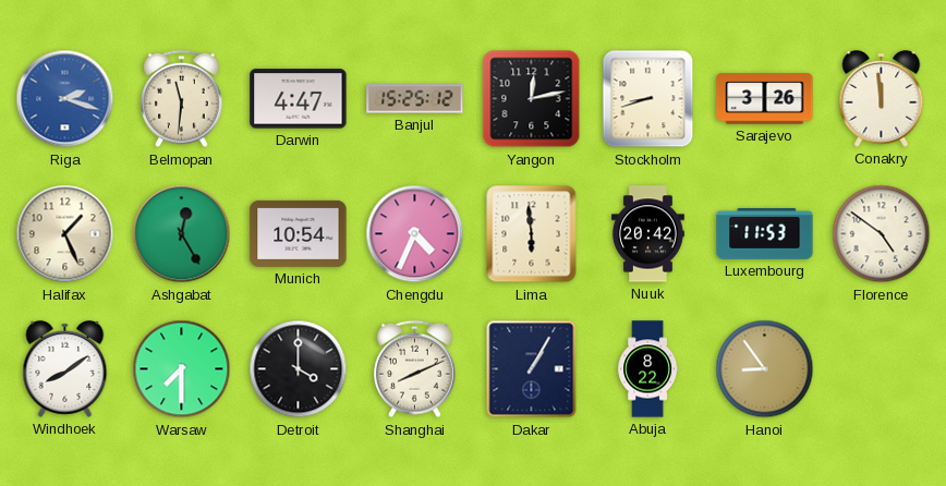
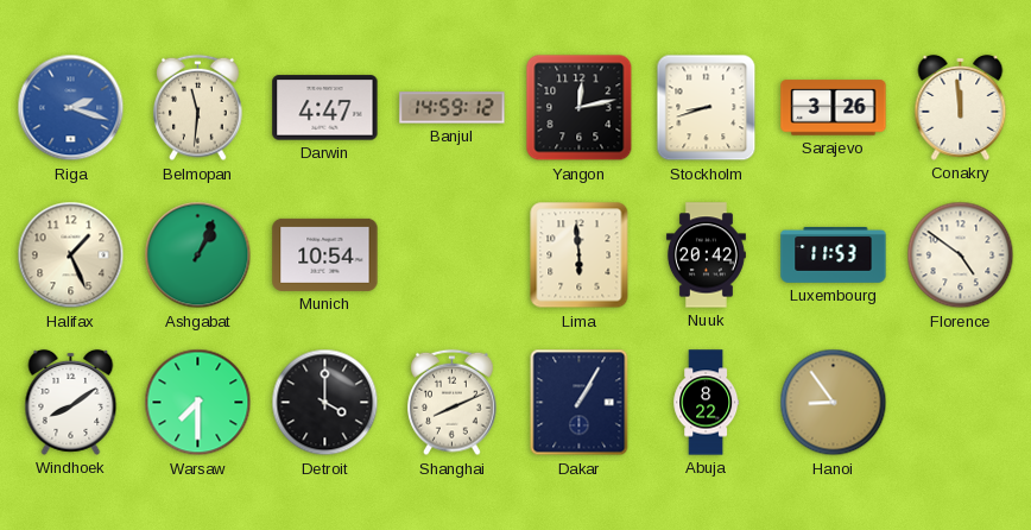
Banjul: 15:25 -> 14:59
Ashgabat: 12:25 -> 1:04
Chengdu: 4:34 -> none
